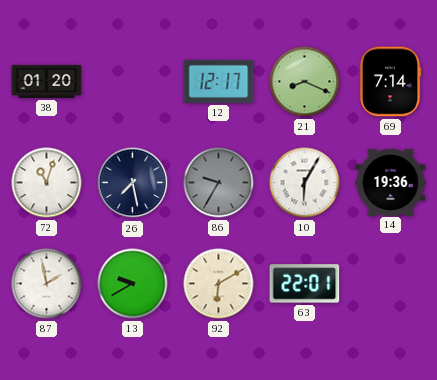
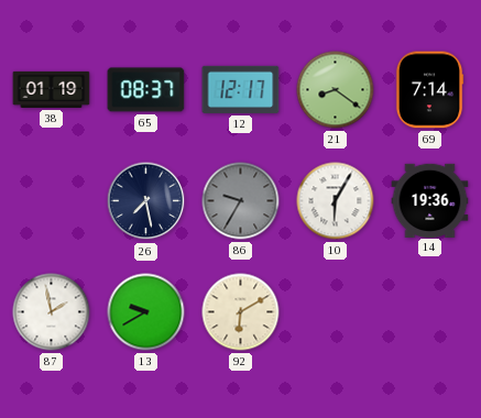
38: 01:20 -> 01:19
65: none -> 08:37
21: 8:19 -> 8:21
72: 11:03 -> none
63: 22:01 -> none
